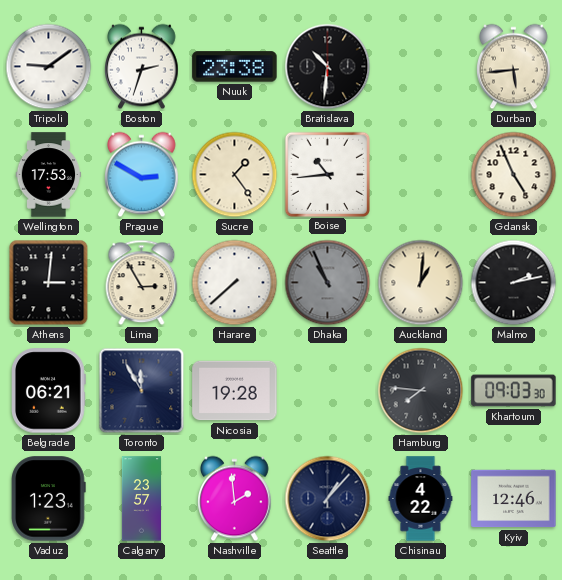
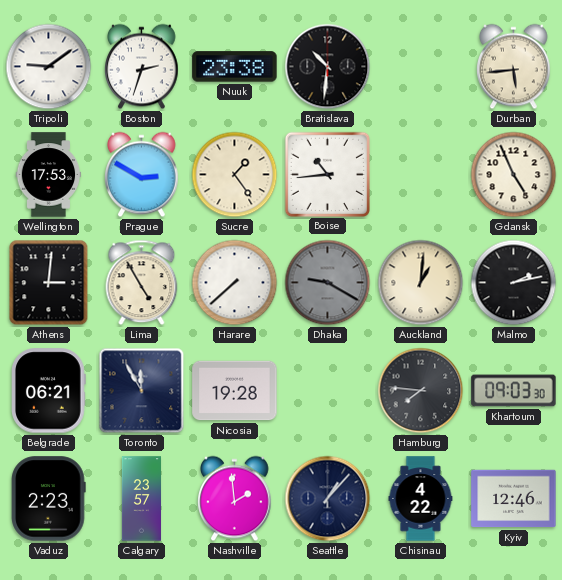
Lima: 2:55 -> 4:55
Dhaka: 10:56 -> 9:20
Vaduz: 1:23 -> 2:23
